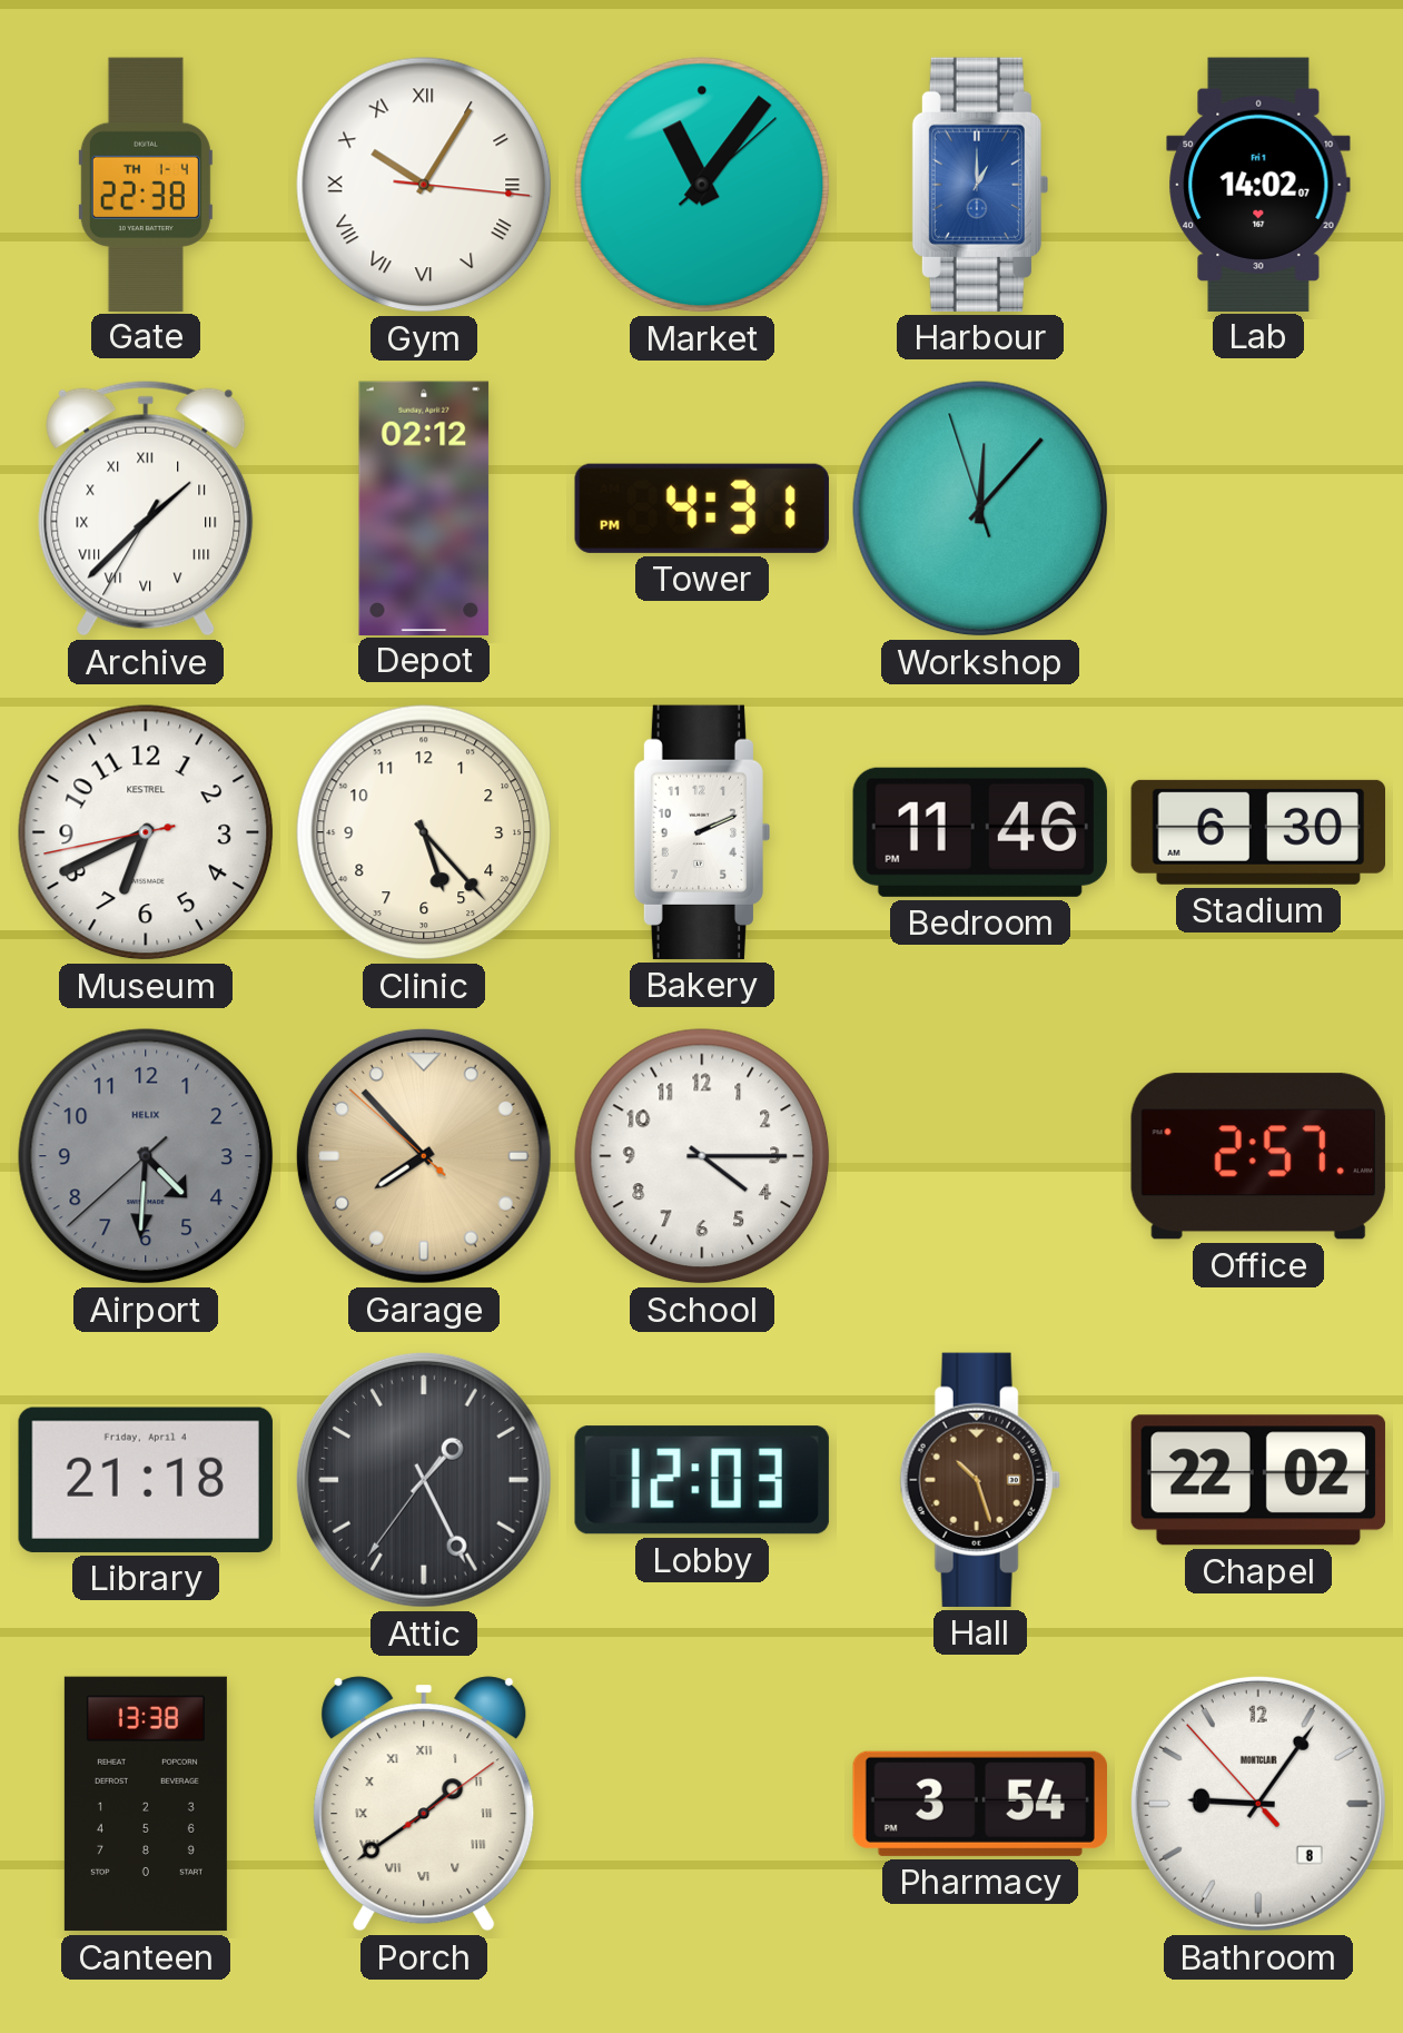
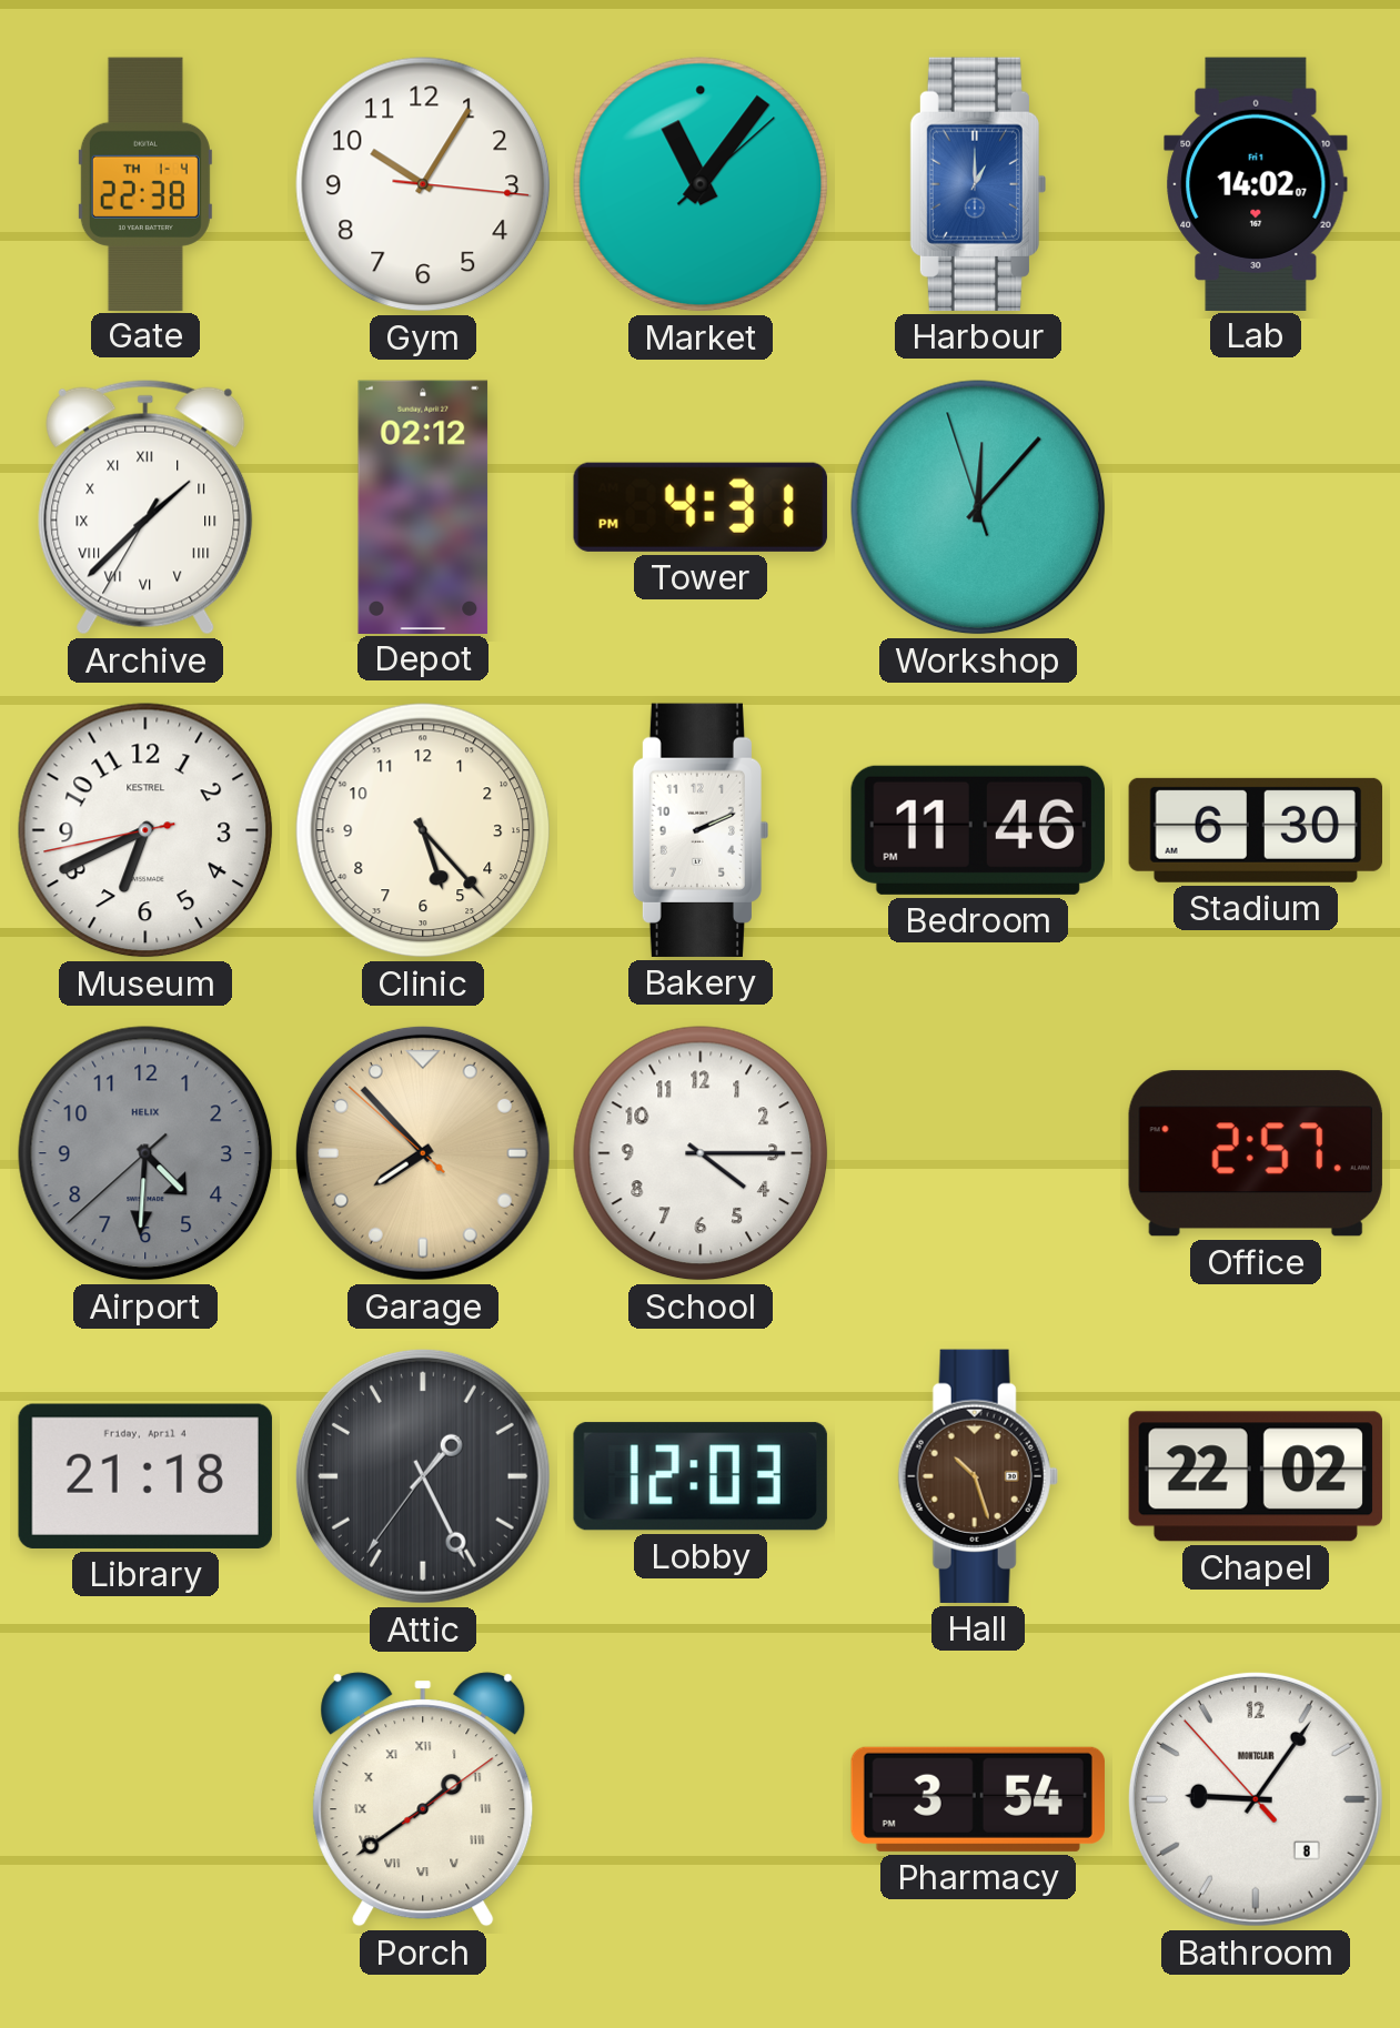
Gym numerals: Roman -> Arabic
Canteen: 13:38 -> none
